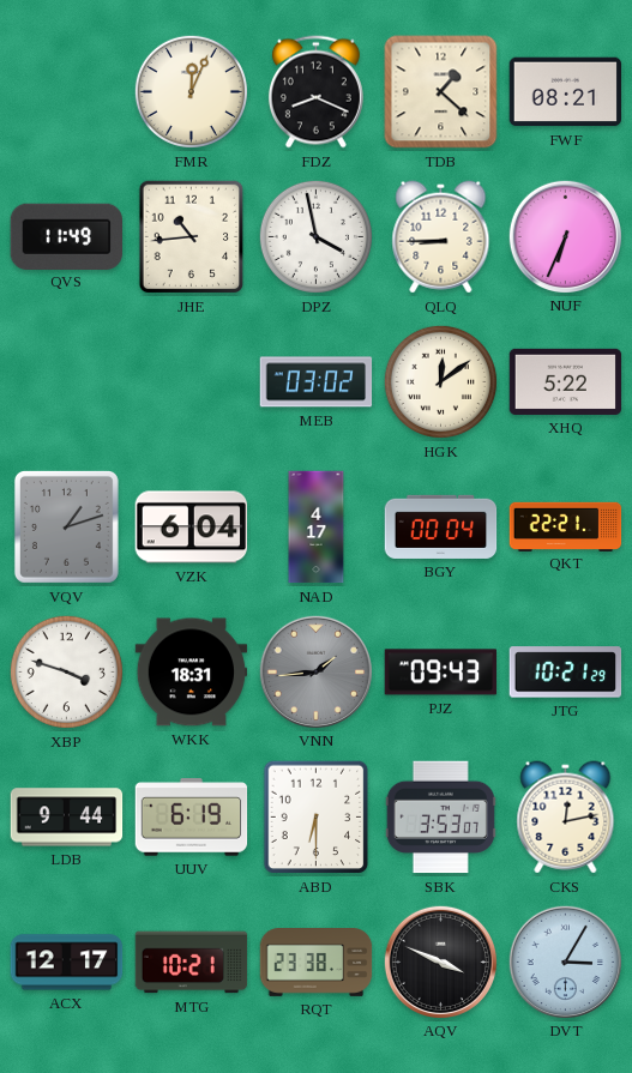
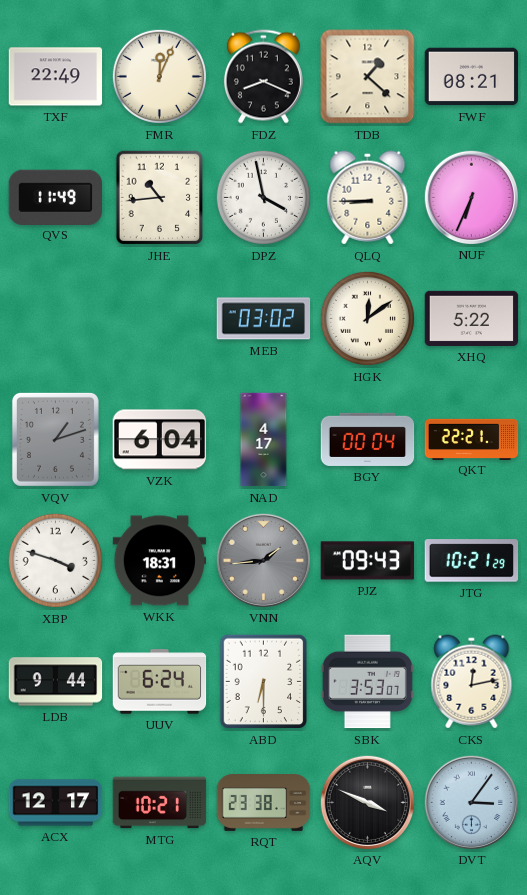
TXF: none -> 22:49
UUV: 6:19 -> 6:24
DVT: 3:05 -> 3:06
